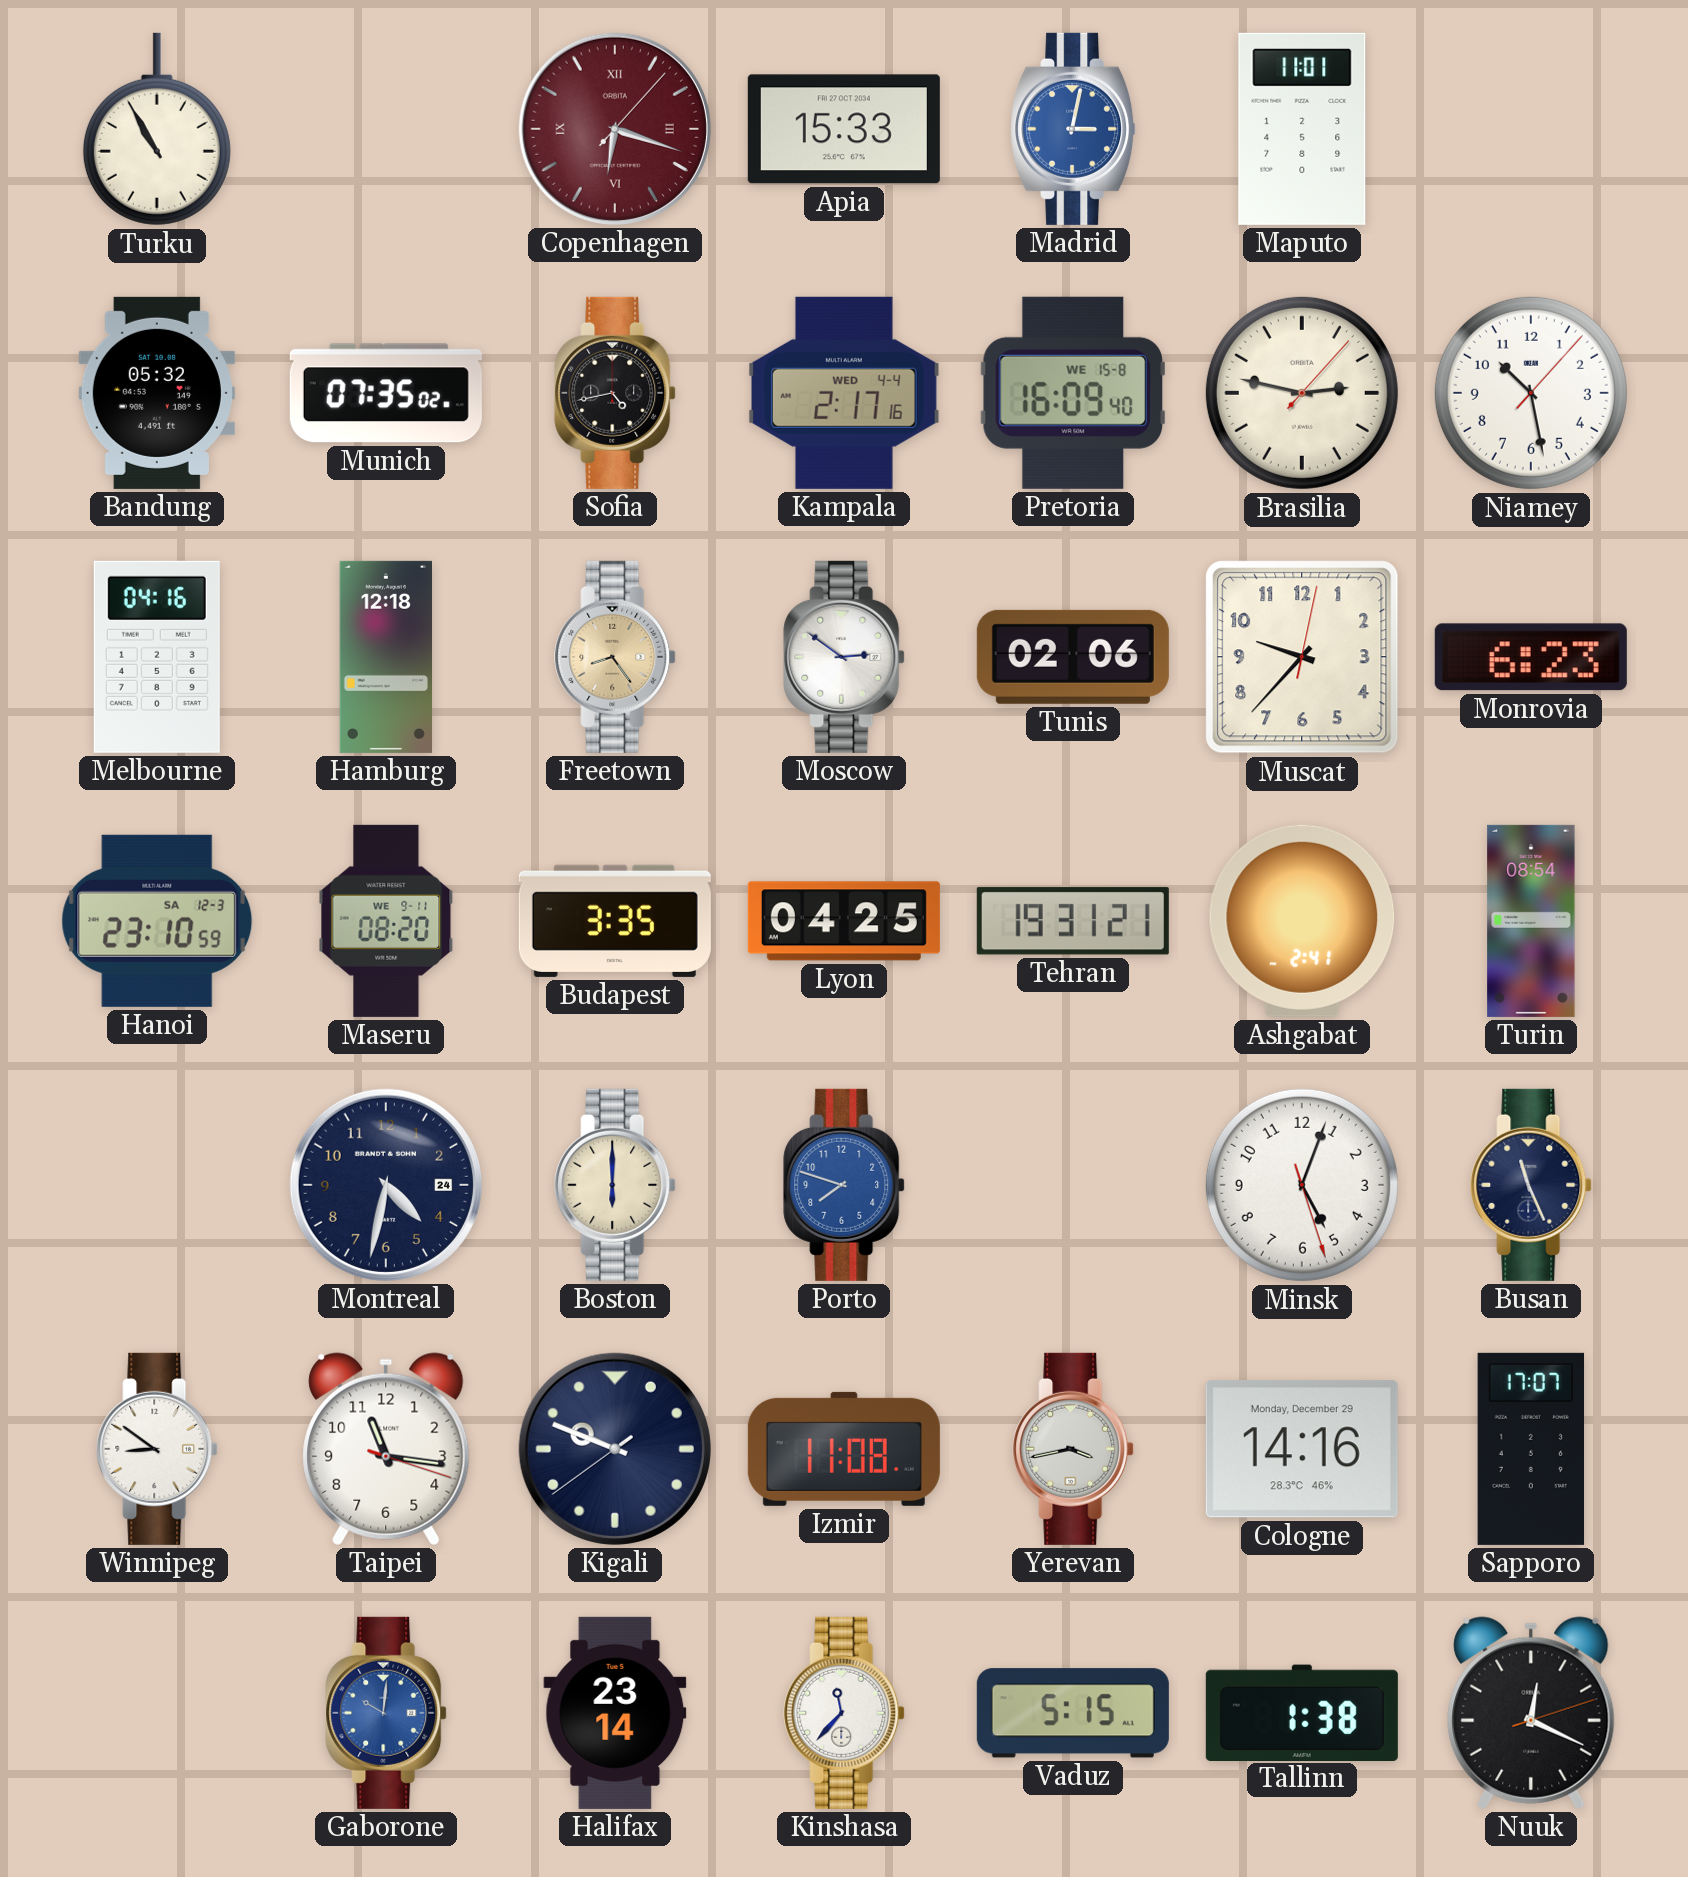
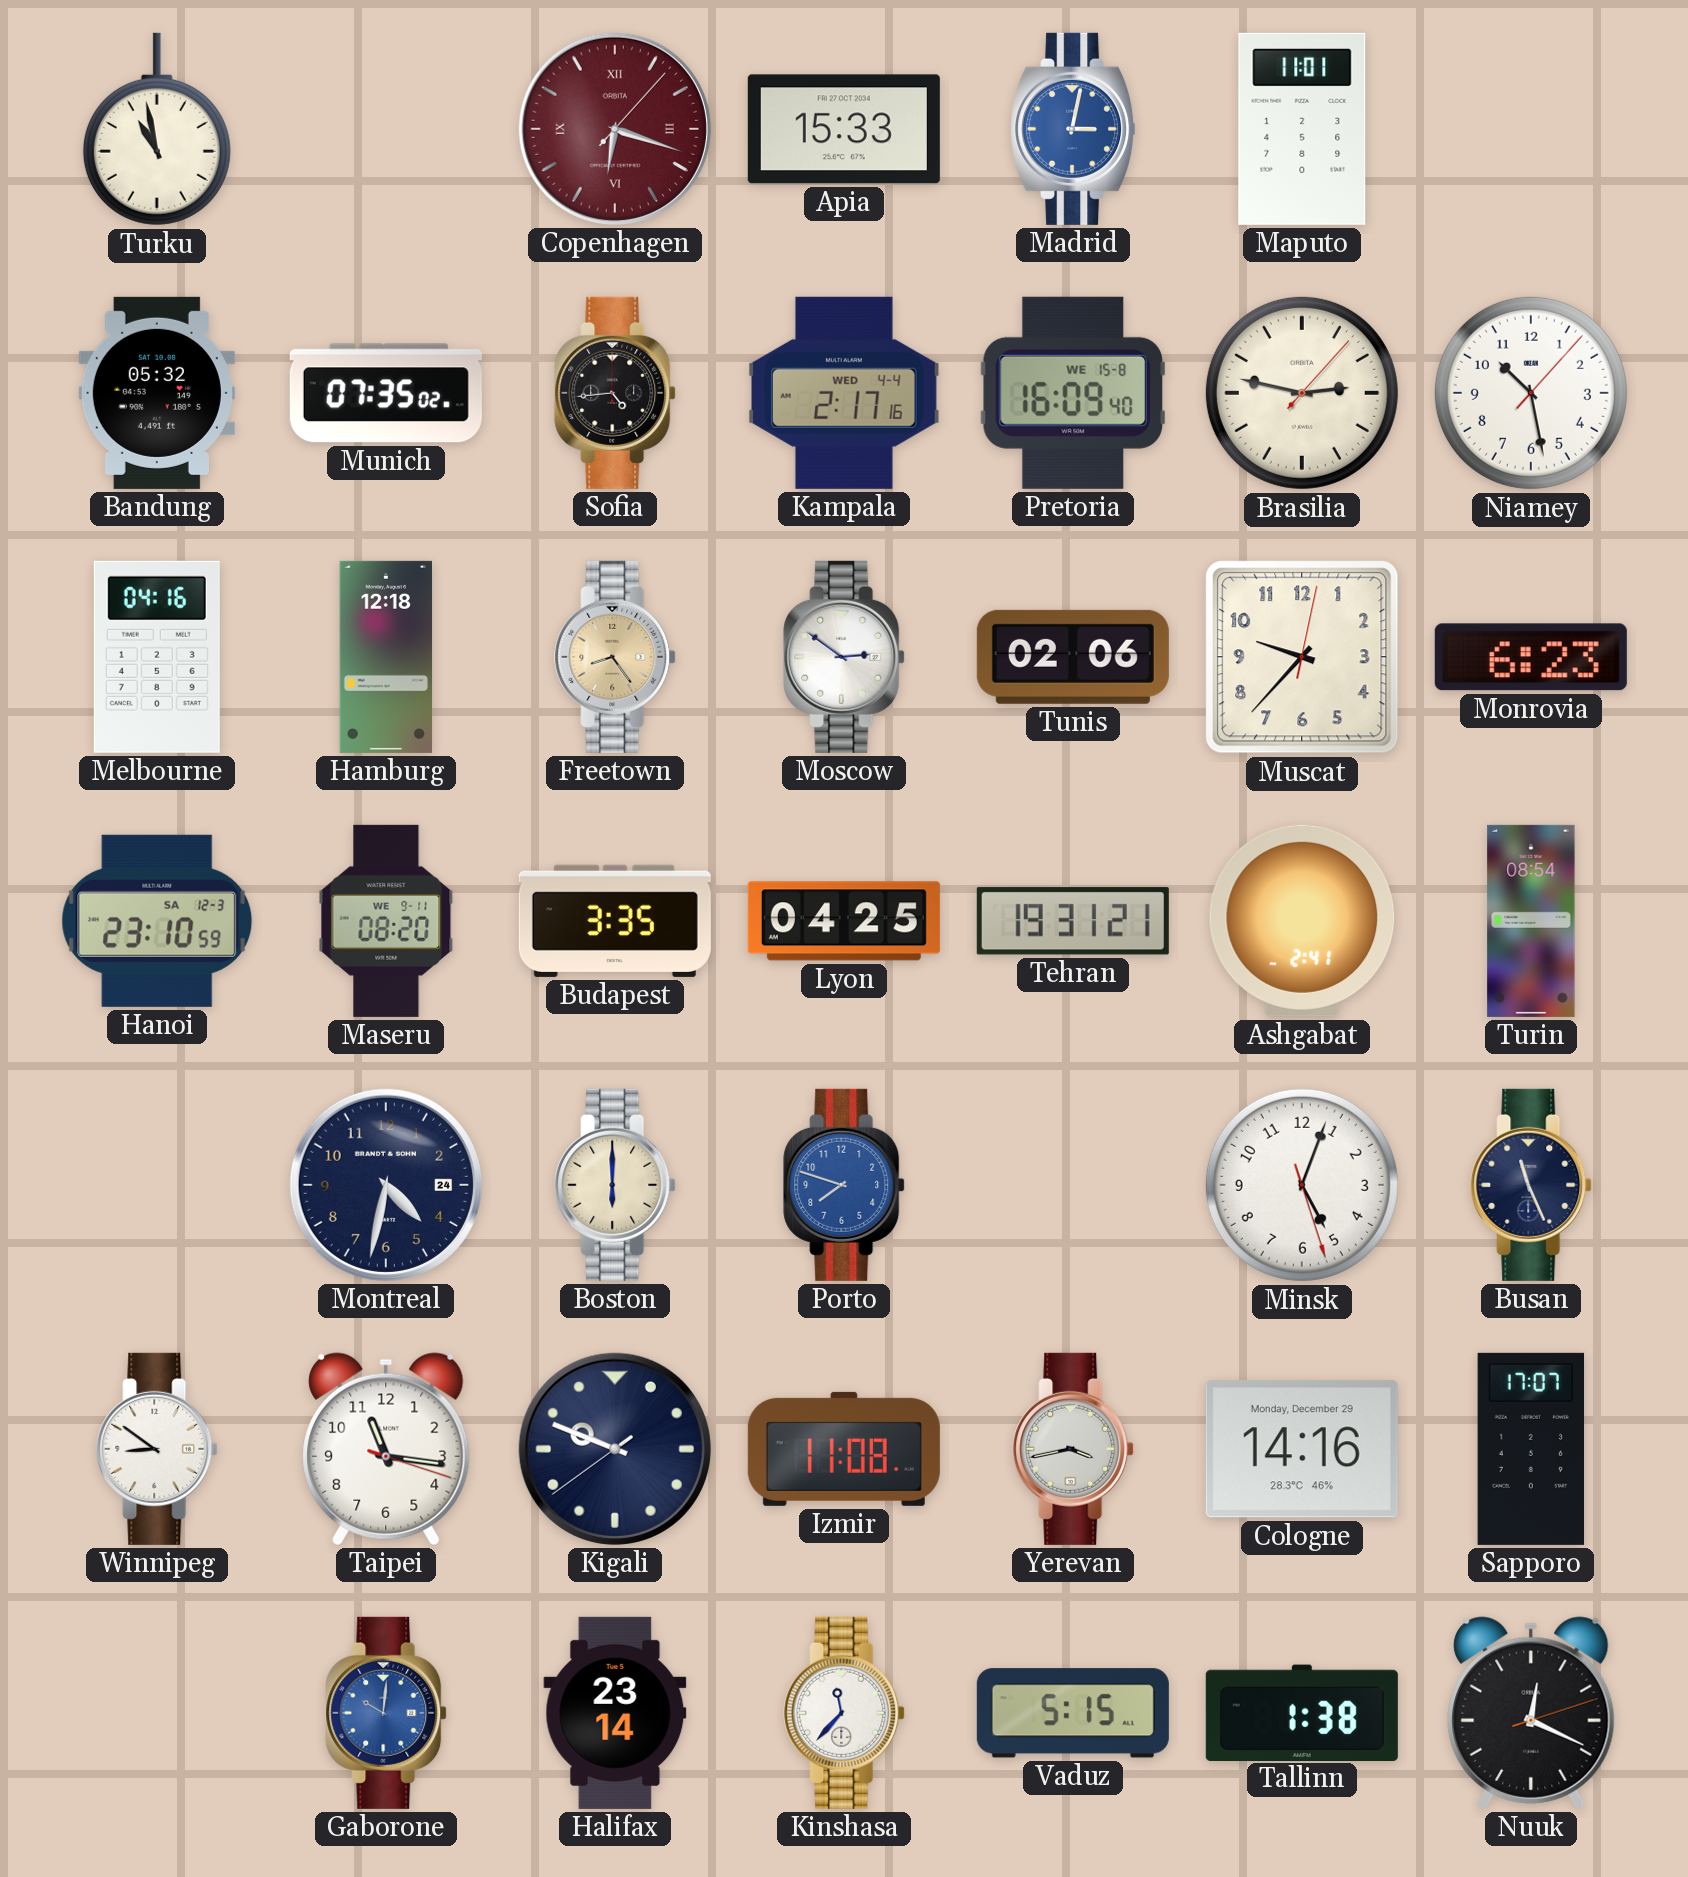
Turku: 10:55 -> 10:58
Sofia: 4:43 -> 4:44
